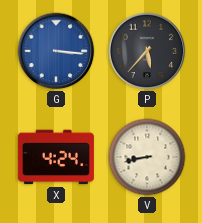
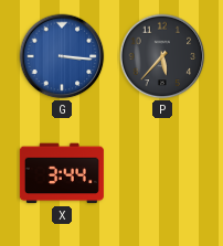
X: 4:24 -> 3:44
V: 8:43 -> none
